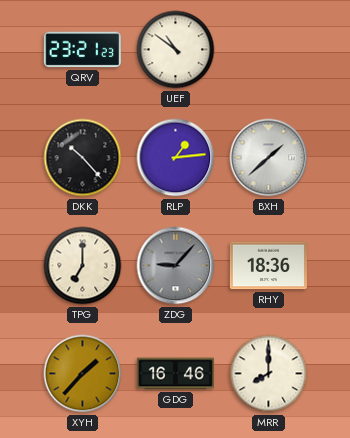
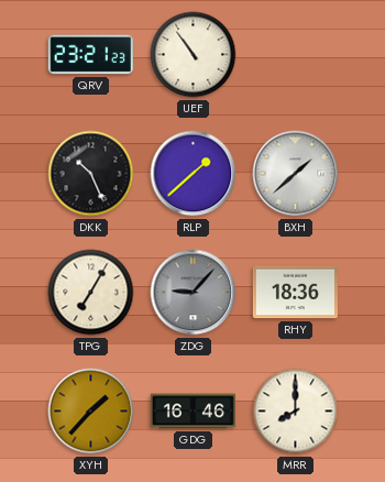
UEF: 10:51 -> 10:54
DKK: 10:23 -> 10:26
RLP: 1:14 -> 1:38
TPG: 7:00 -> 7:05
